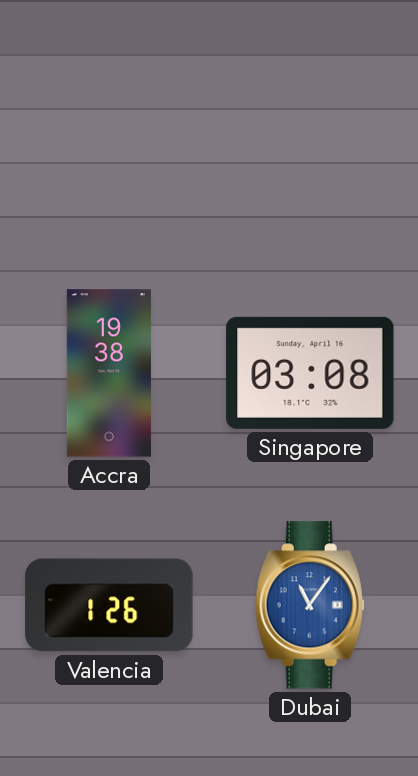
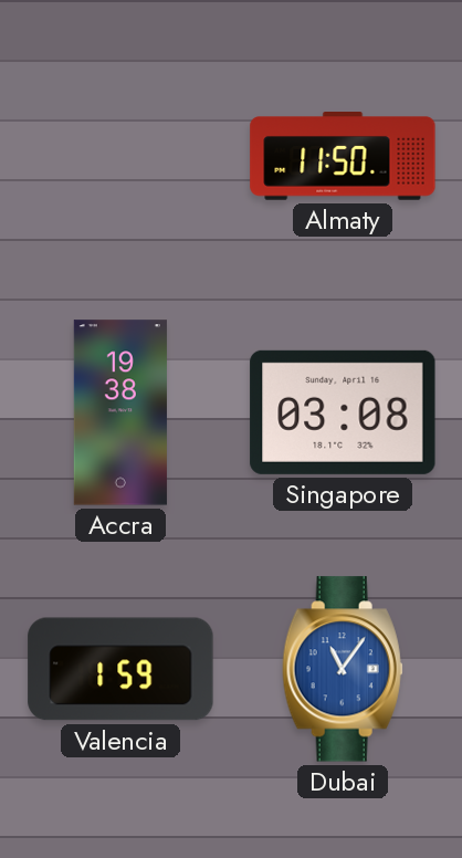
Almaty: none -> 11:50
Valencia: 1:26 -> 1:59
